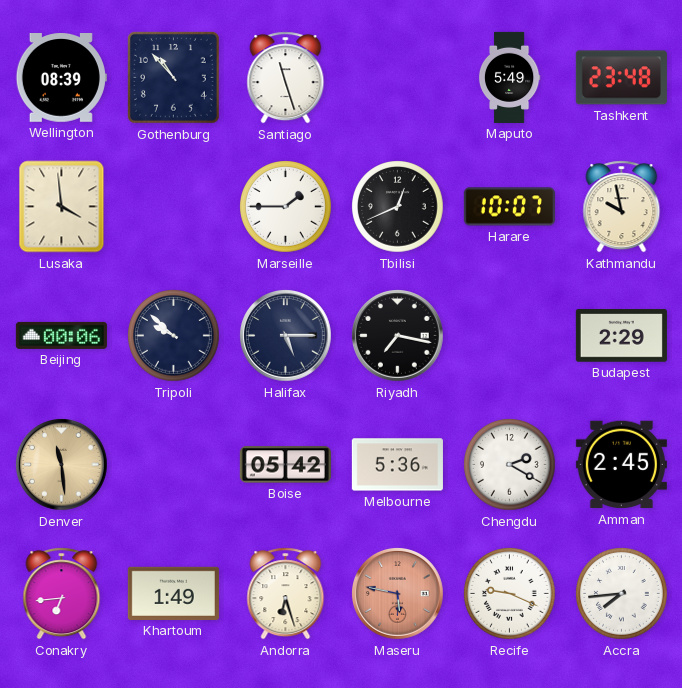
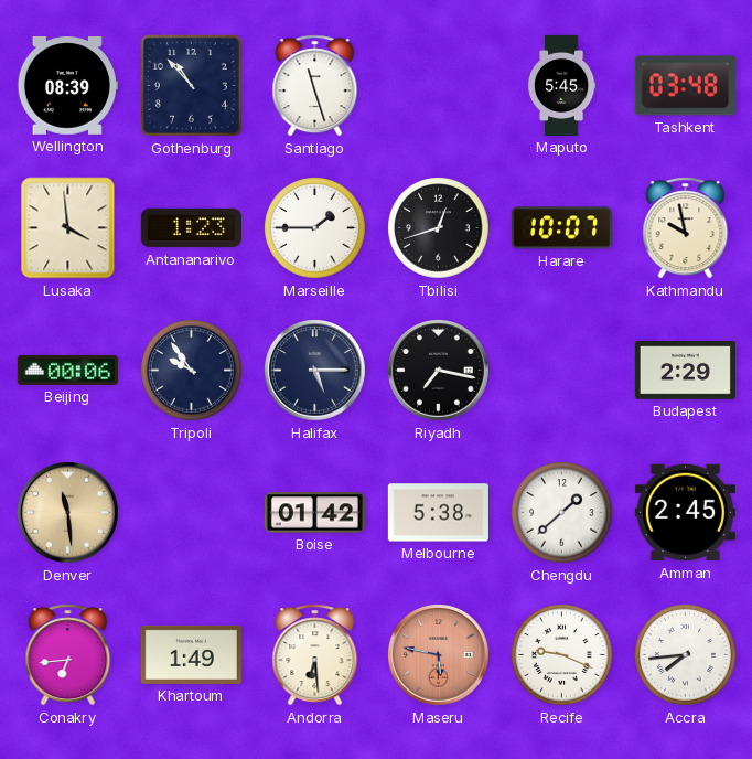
Maputo: 5:49 -> 5:45
Tashkent: 23:48 -> 03:48
Antananarivo: none -> 1:23
Tbilisi: 12:41 -> 12:42
Tripoli: 9:52 -> 9:54
Boise: 05:42 -> 01:42
Melbourne: 5:36 -> 5:38
Chengdu: 2:20 -> 1:38
Andorra: 6:27 -> 6:29
